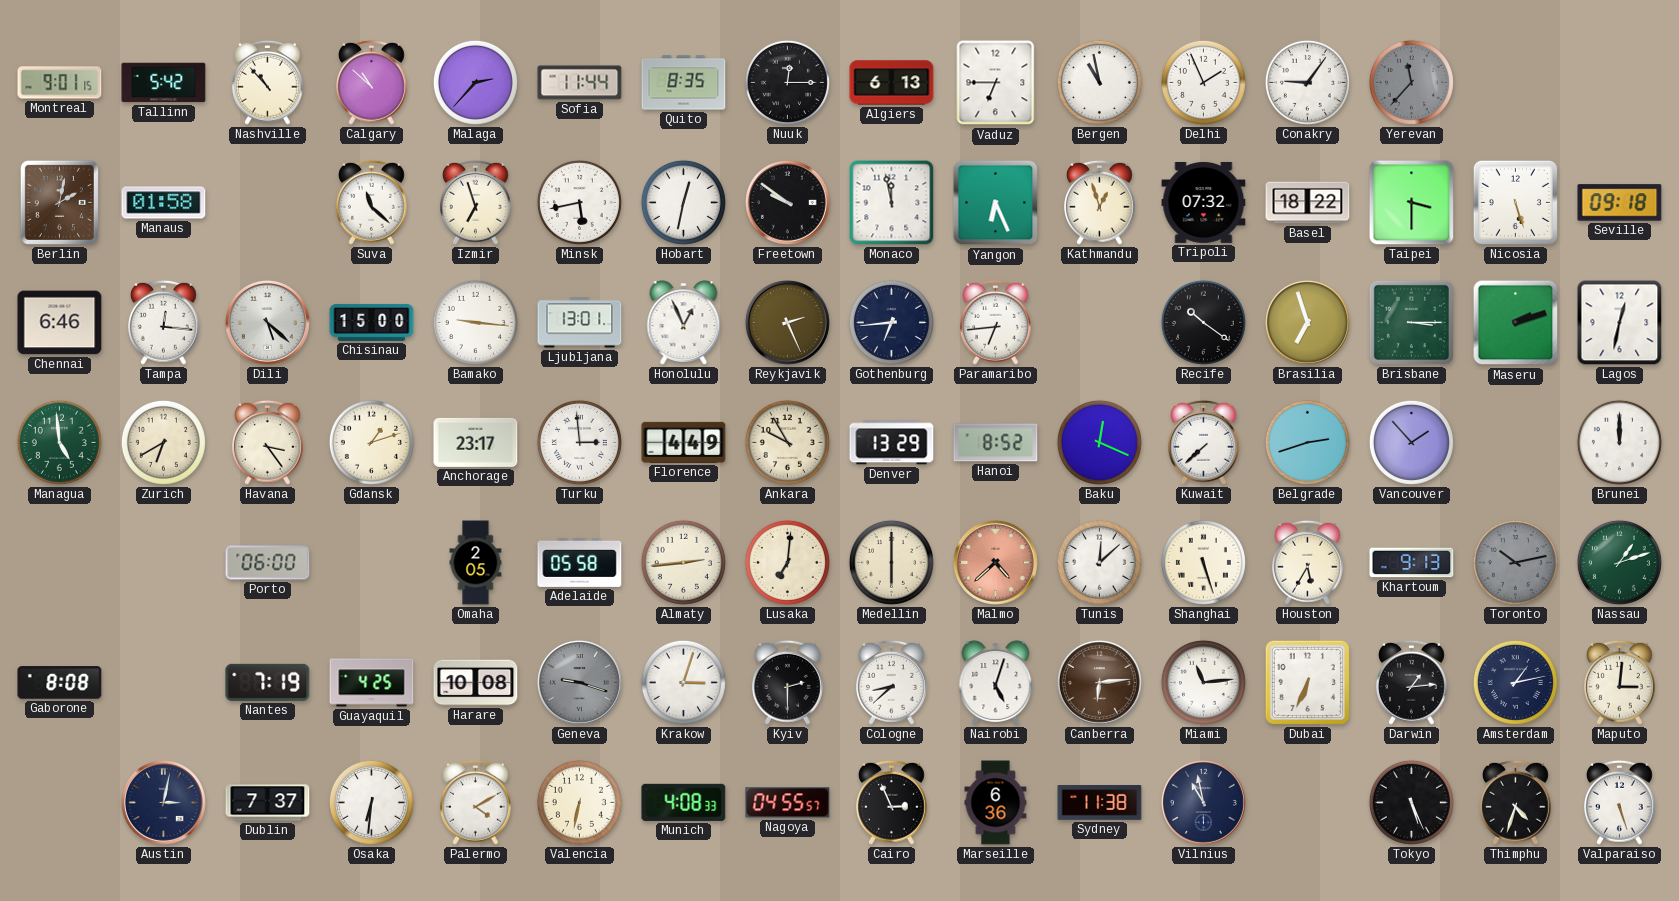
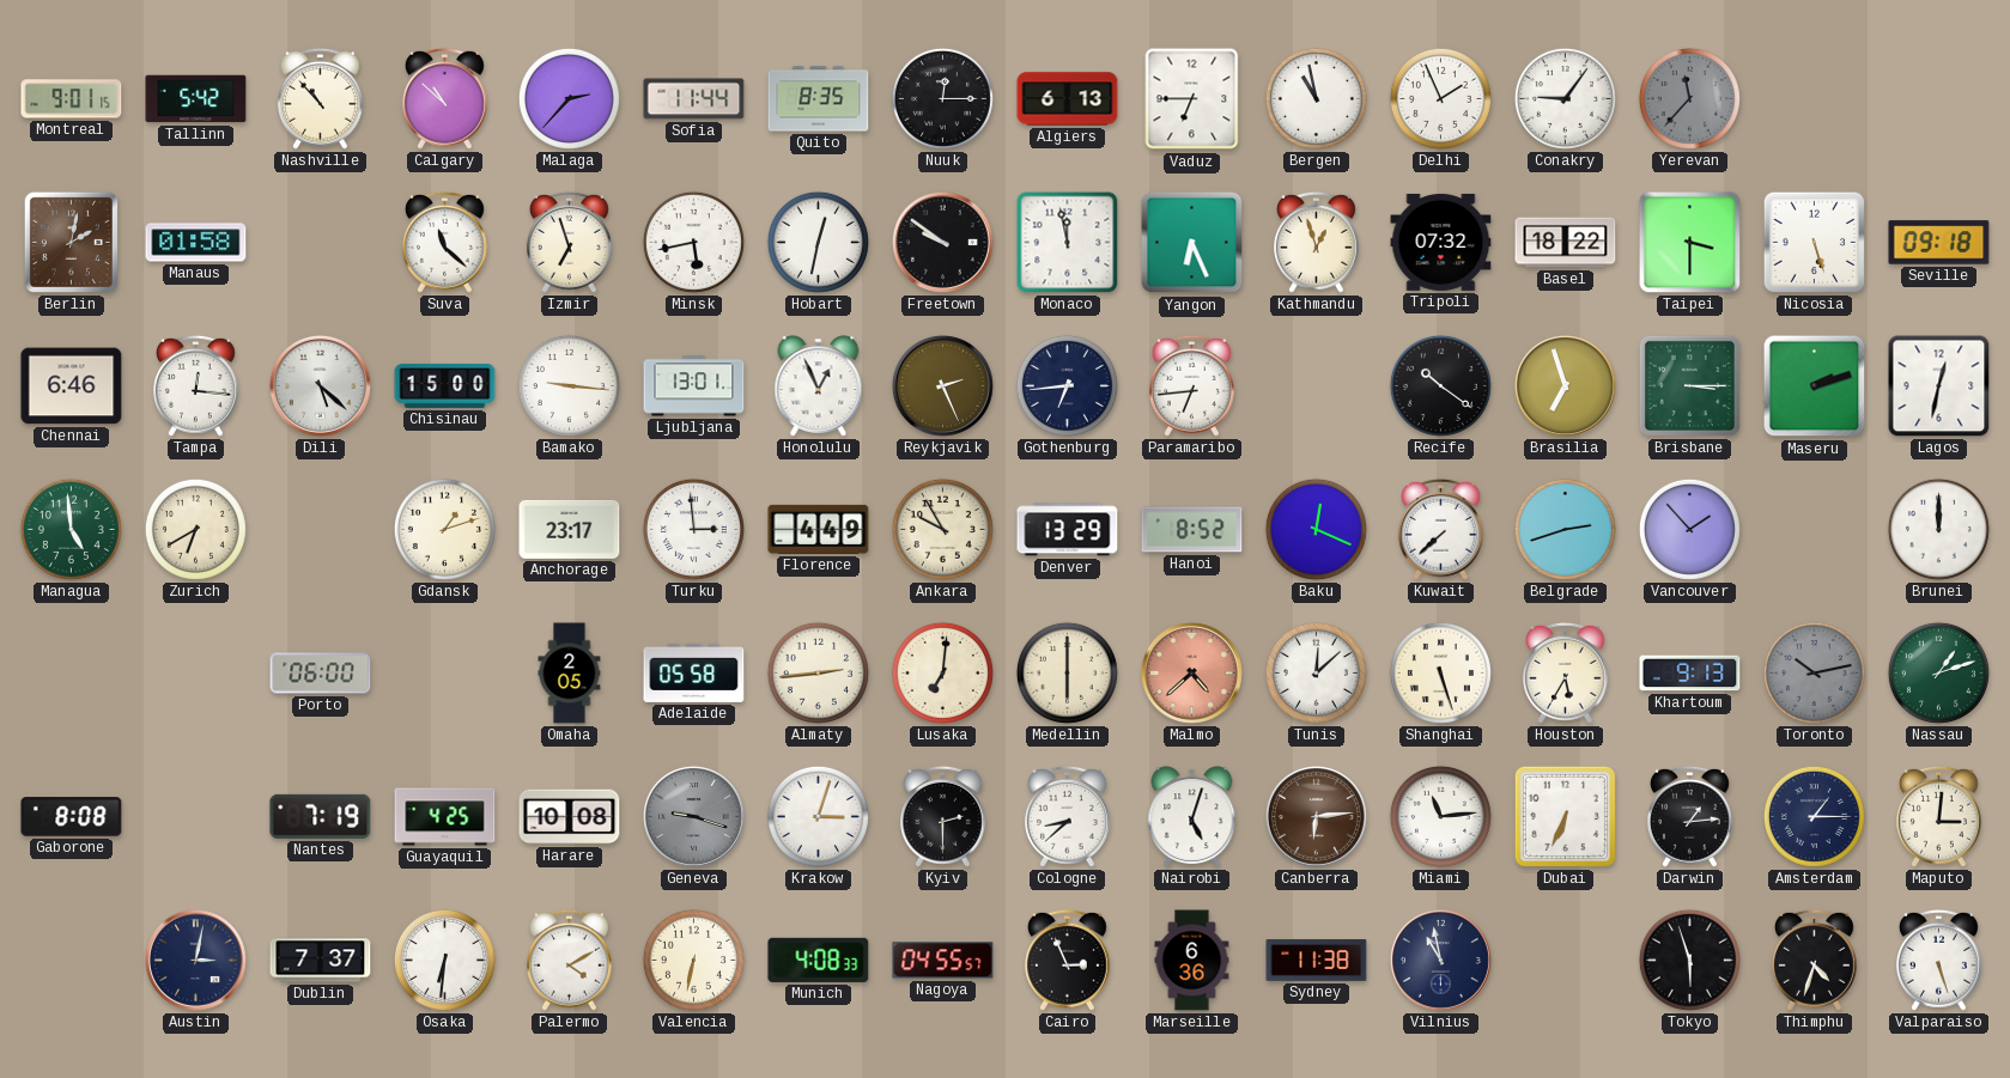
Havana: 3:24 -> none
Amsterdam: 1:13 -> 1:15
Tokyo: 5:26 -> 5:57
